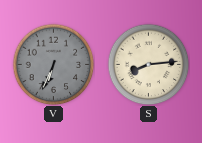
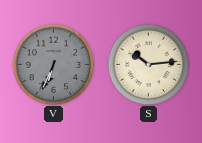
S: 8:14 -> 10:14
